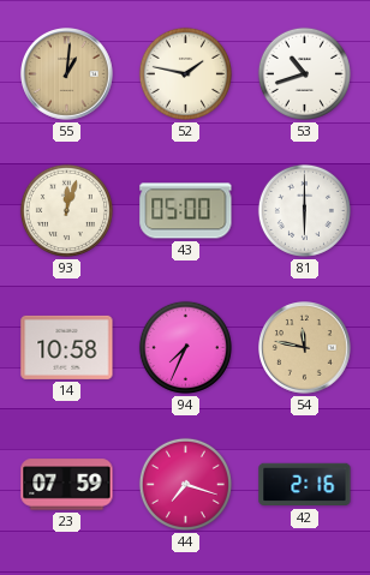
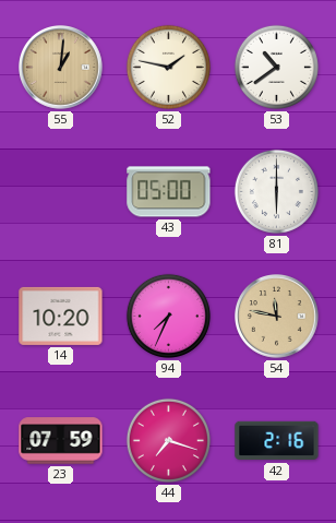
53: 10:42 -> 10:39
93: 12:03 -> none
14: 10:58 -> 10:20
